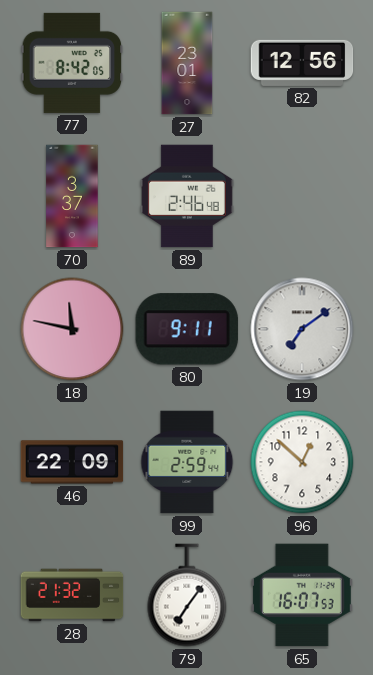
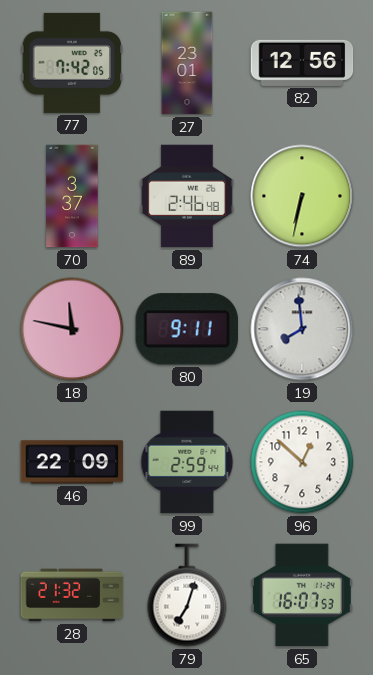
77: 8:42 -> 7:42
74: none -> 6:32
19: 7:09 -> 7:59
79: 7:06 -> 7:03
